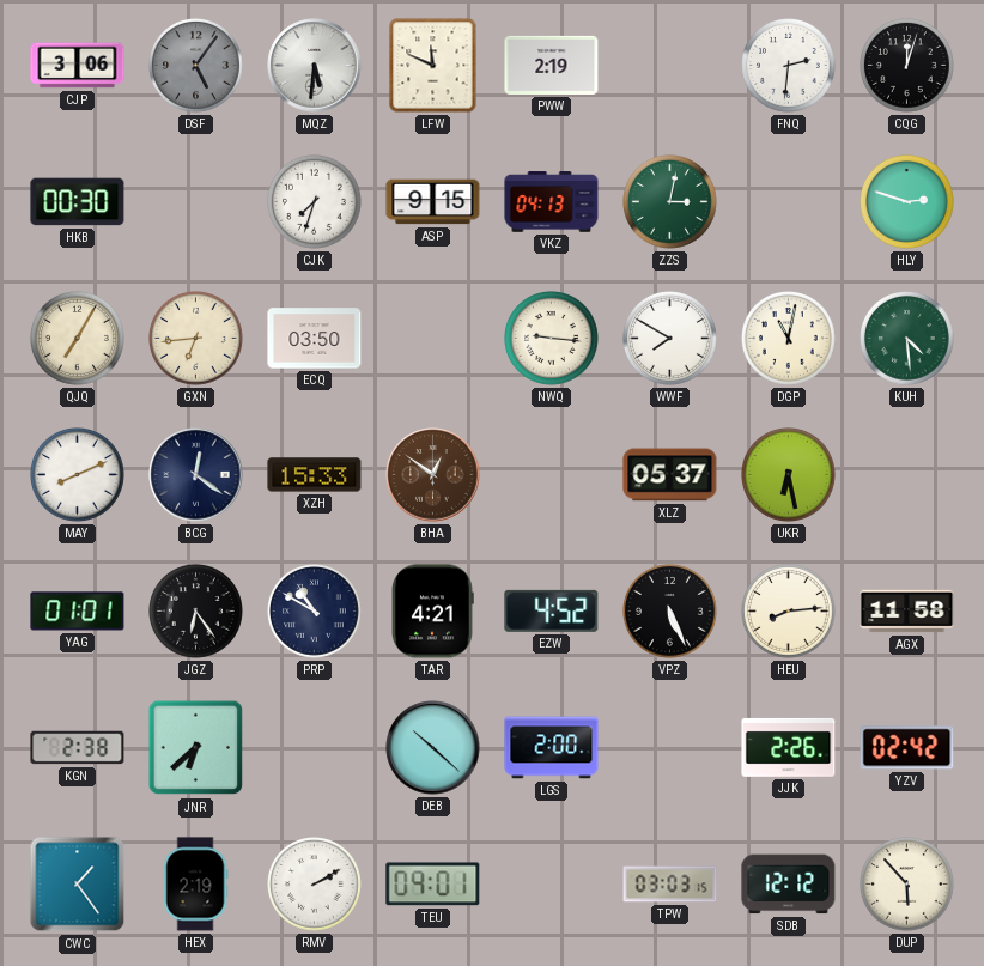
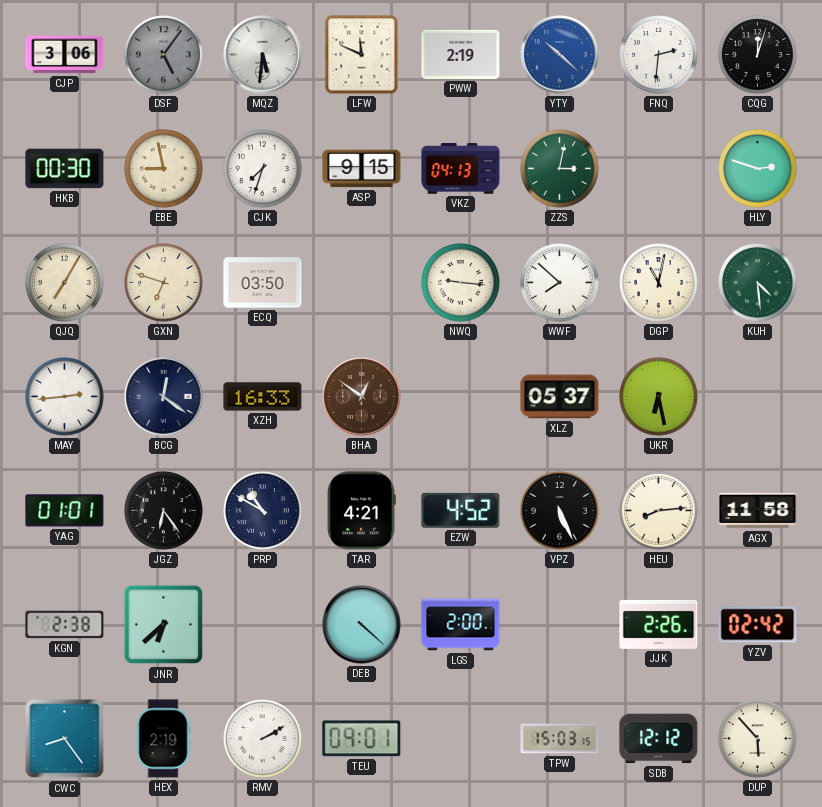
YTY: none -> 10:22
EBE: none -> 8:58
GXN: 6:44 -> 6:48
WWF: 7:50 -> 7:52
MAY: 8:11 -> 2:44
XZH: 15:33 -> 16:33
DEB: 10:22 -> 4:22
CWC: 1:24 -> 8:24
TPW: 03:03 -> 15:03
